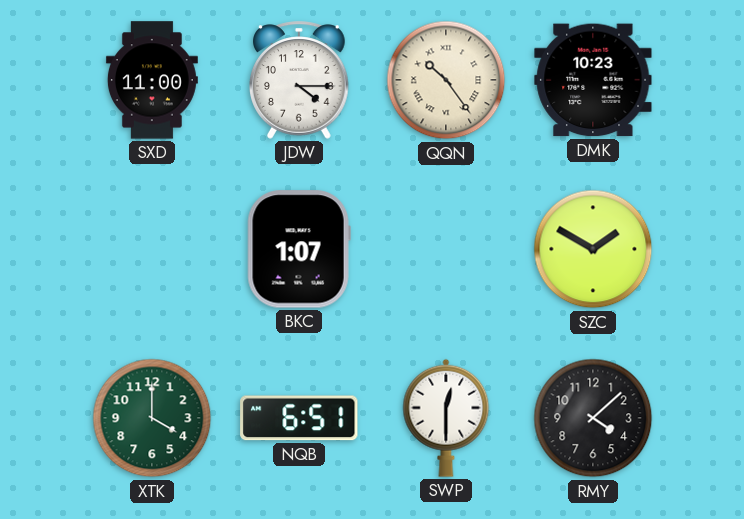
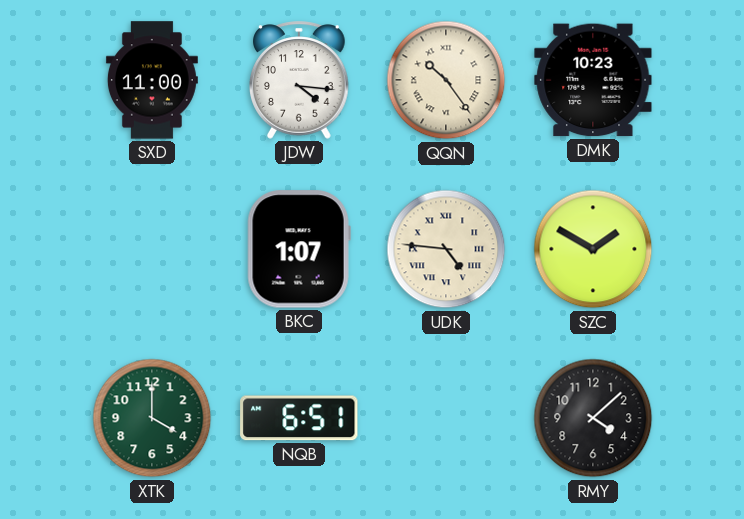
JDW: 4:15 -> 4:16
UDK: none -> 4:46
SWP: 12:30 -> none
